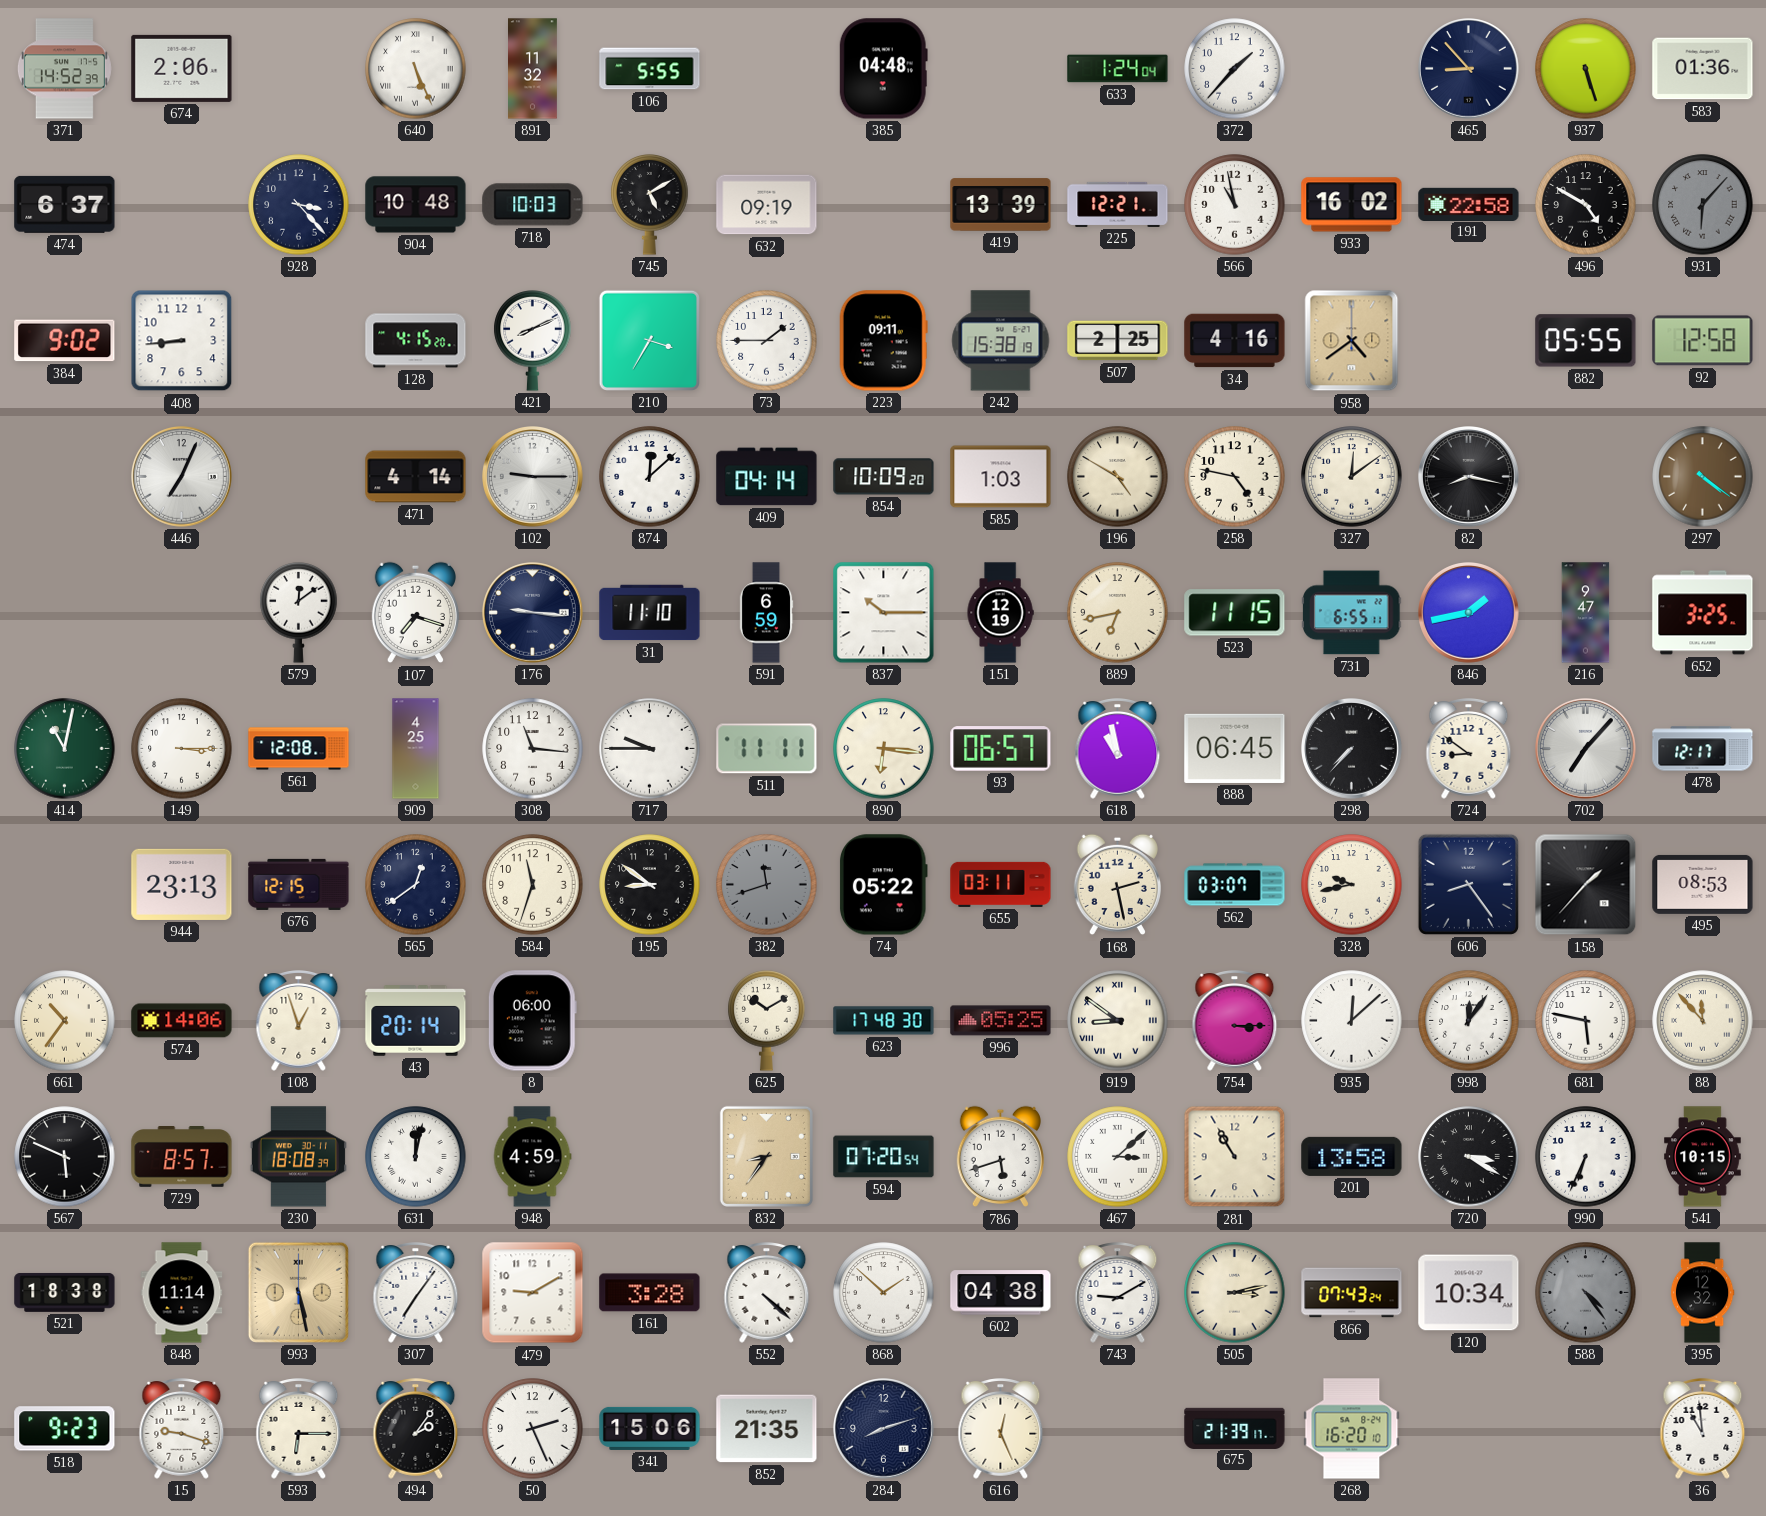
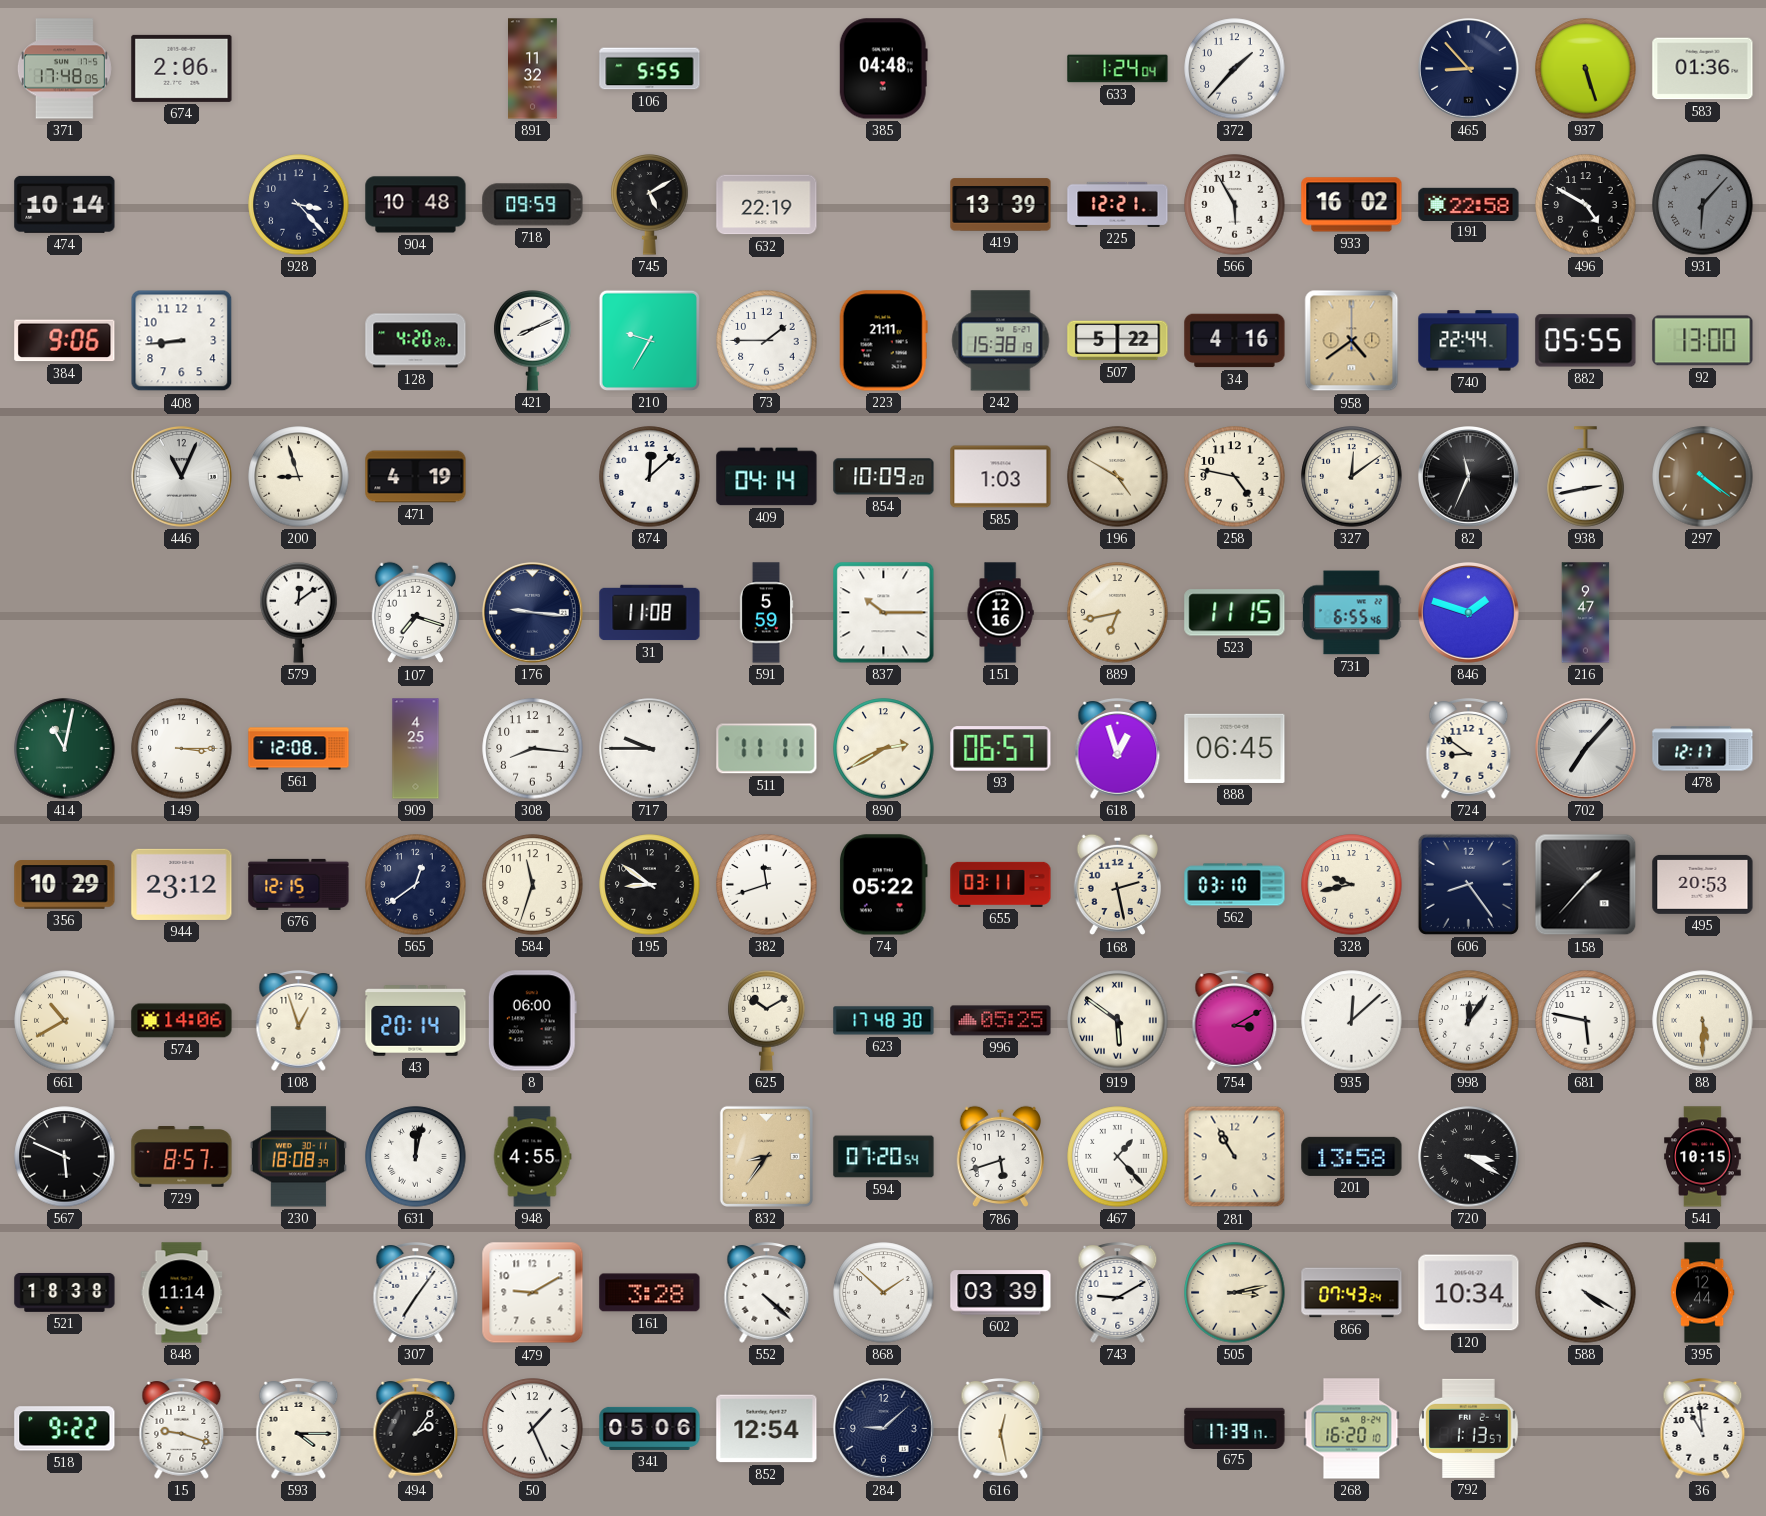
371: 14:52 -> 17:48
640: 5:26 -> none
474: 6:37 -> 10:14
718: 10:03 -> 09:59
632: 09:19 -> 22:19
566: 10:58 -> 5:55
384: 9:02 -> 9:06
128: 4:15 -> 4:20
210: 3:35 -> 9:35
223: 09:11 -> 21:11
507: 2:25 -> 5:22
740: none -> 22:44
92: 12:58 -> 13:00
446: 7:04 -> 11:04
200: none -> 8:57
471: 4:14 -> 4:19
102: 9:15 -> none
82: 8:17 -> 11:34
938: none -> 2:43
31: 11:10 -> 11:08
591: 6:59 -> 5:59
151: 12:19 -> 12:16
731: 6:55:11 -> 6:55:46
846: 1:43 -> 1:48
652: 3:25 -> none
308: 11:16 -> 8:16
890: 6:16 -> 2:40
618: 10:58 -> 12:57
298: 7:37 -> none
356: none -> 10:29
944: 23:13 -> 23:12
382 dial: grey -> white
562: 03:07 -> 03:10
495: 08:53 -> 20:53
661: 10:36 -> 10:40
919: 8:51 -> 5:51
754: 3:15 -> 3:10
88: 11:53 -> 5:30
948: 4:59 -> 4:55
467: 3:08 -> 1:23
990: 6:34 -> none
993: 5:28 -> none
602: 04:38 -> 03:39
588: 4:24 -> 4:20
588 dial: grey -> white
395: 12:32 -> 12:44
518: 9:23 -> 9:22
593: 6:15 -> 4:15
50: 2:26 -> 1:26
341: 15:06 -> 05:06
852: 21:35 -> 12:54
284: 8:12 -> 9:08
616: 12:26 -> 12:28
675: 21:39 -> 17:39
792: none -> 1:13
